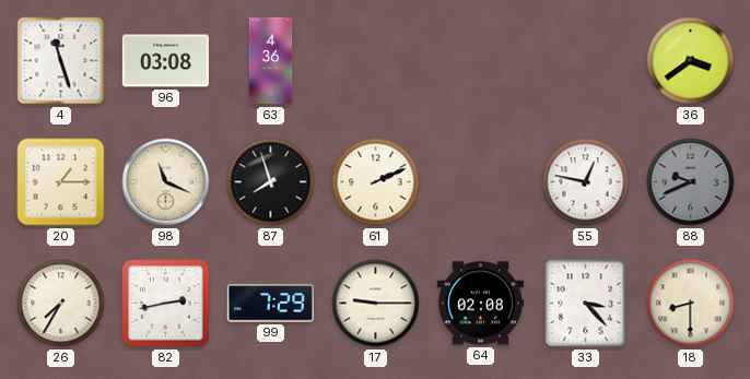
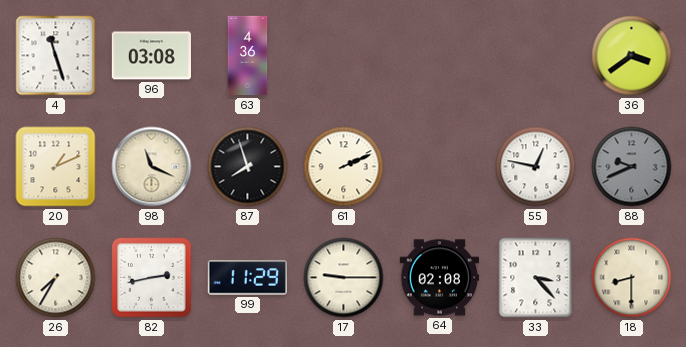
20: 1:15 -> 1:11
99: 7:29 -> 11:29
